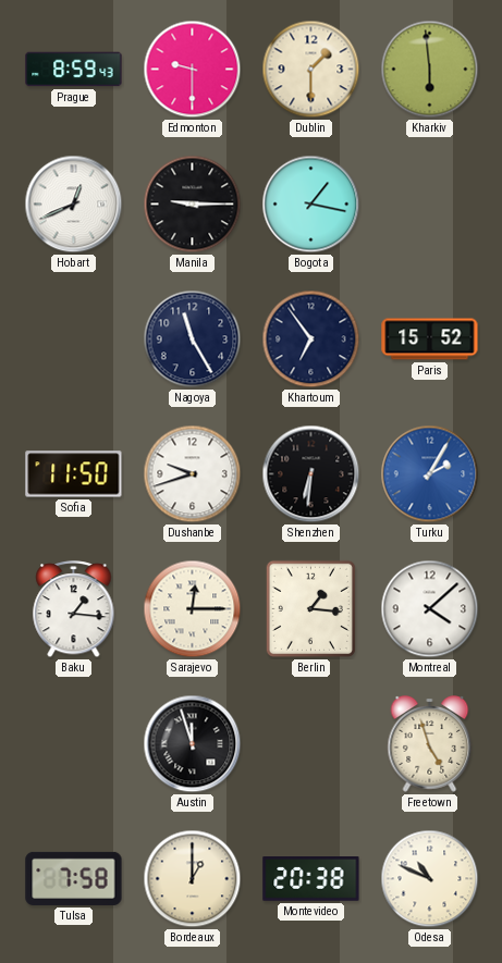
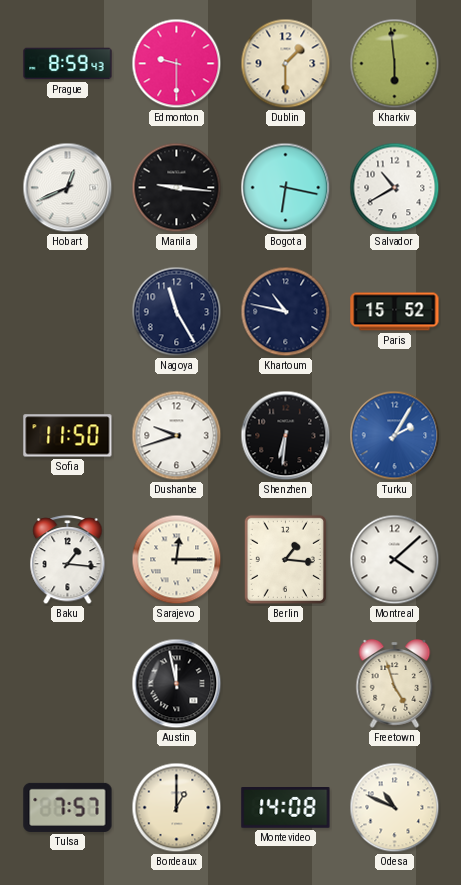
Manila: 9:15 -> 9:16
Bogota: 1:17 -> 6:17
Salvador: none -> 10:40
Khartoum: 6:54 -> 10:47
Austin: 11:57 -> 11:58
Tulsa: 7:58 -> 7:57
Montevideo: 20:38 -> 14:08
